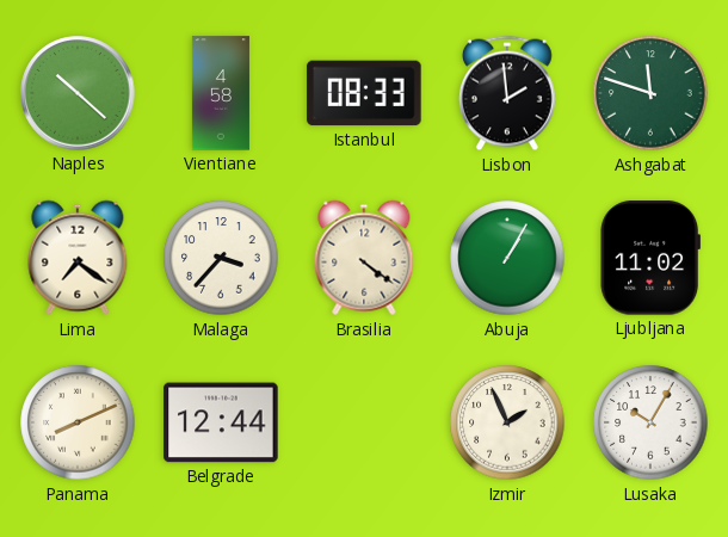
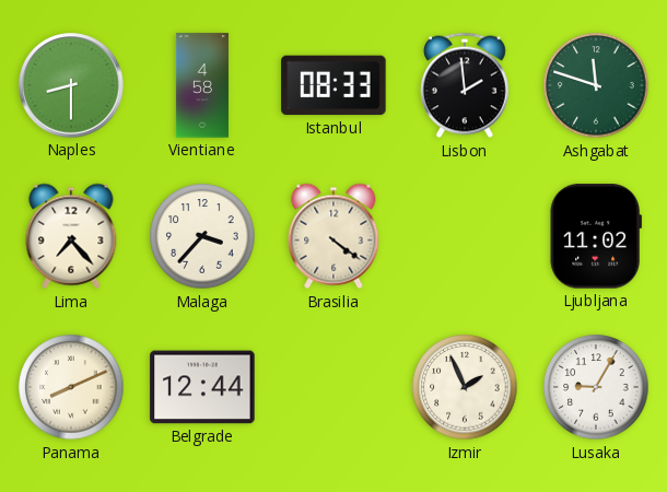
Naples: 10:22 -> 8:30
Lima: 7:21 -> 7:23
Abuja: 1:05 -> none
Lusaka: 10:05 -> 9:05
